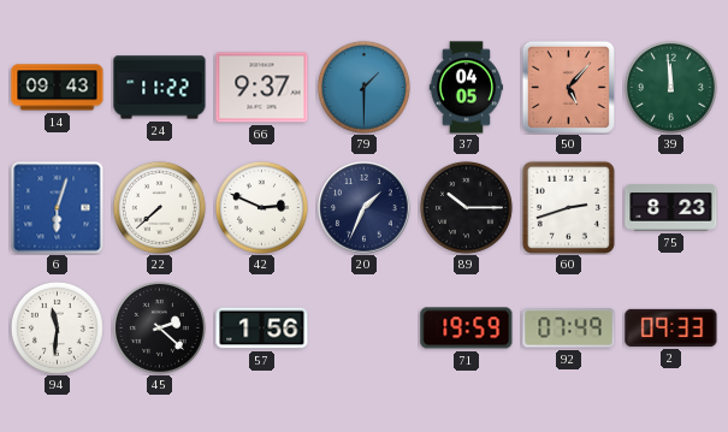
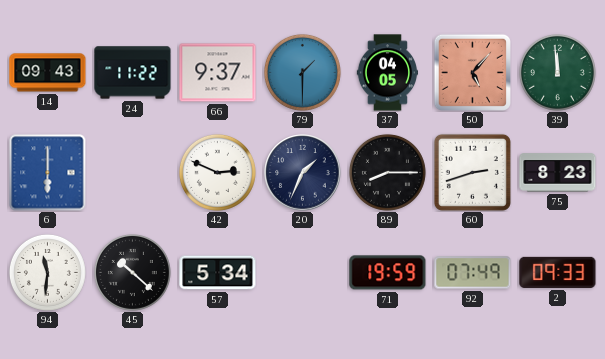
6: 6:03 -> 6:00
22: 7:38 -> none
89: 10:15 -> 8:15
45: 2:22 -> 10:22
57: 1:56 -> 5:34
